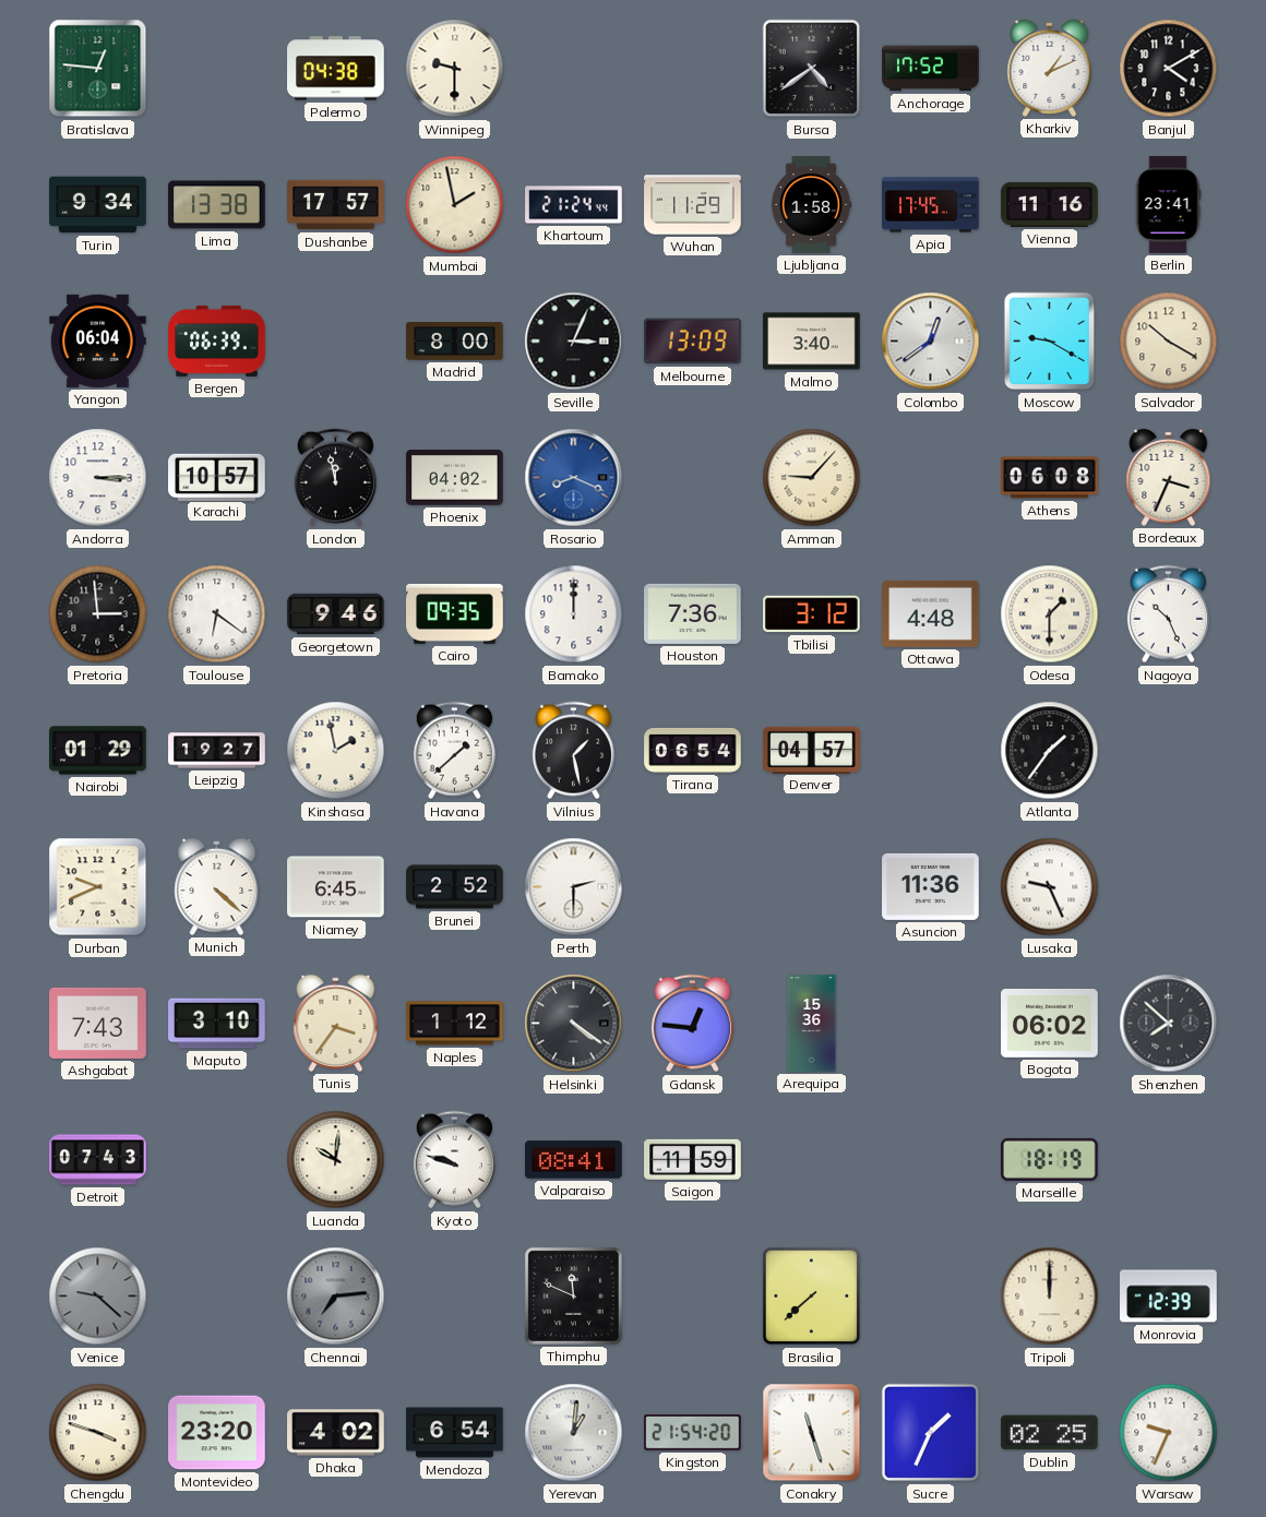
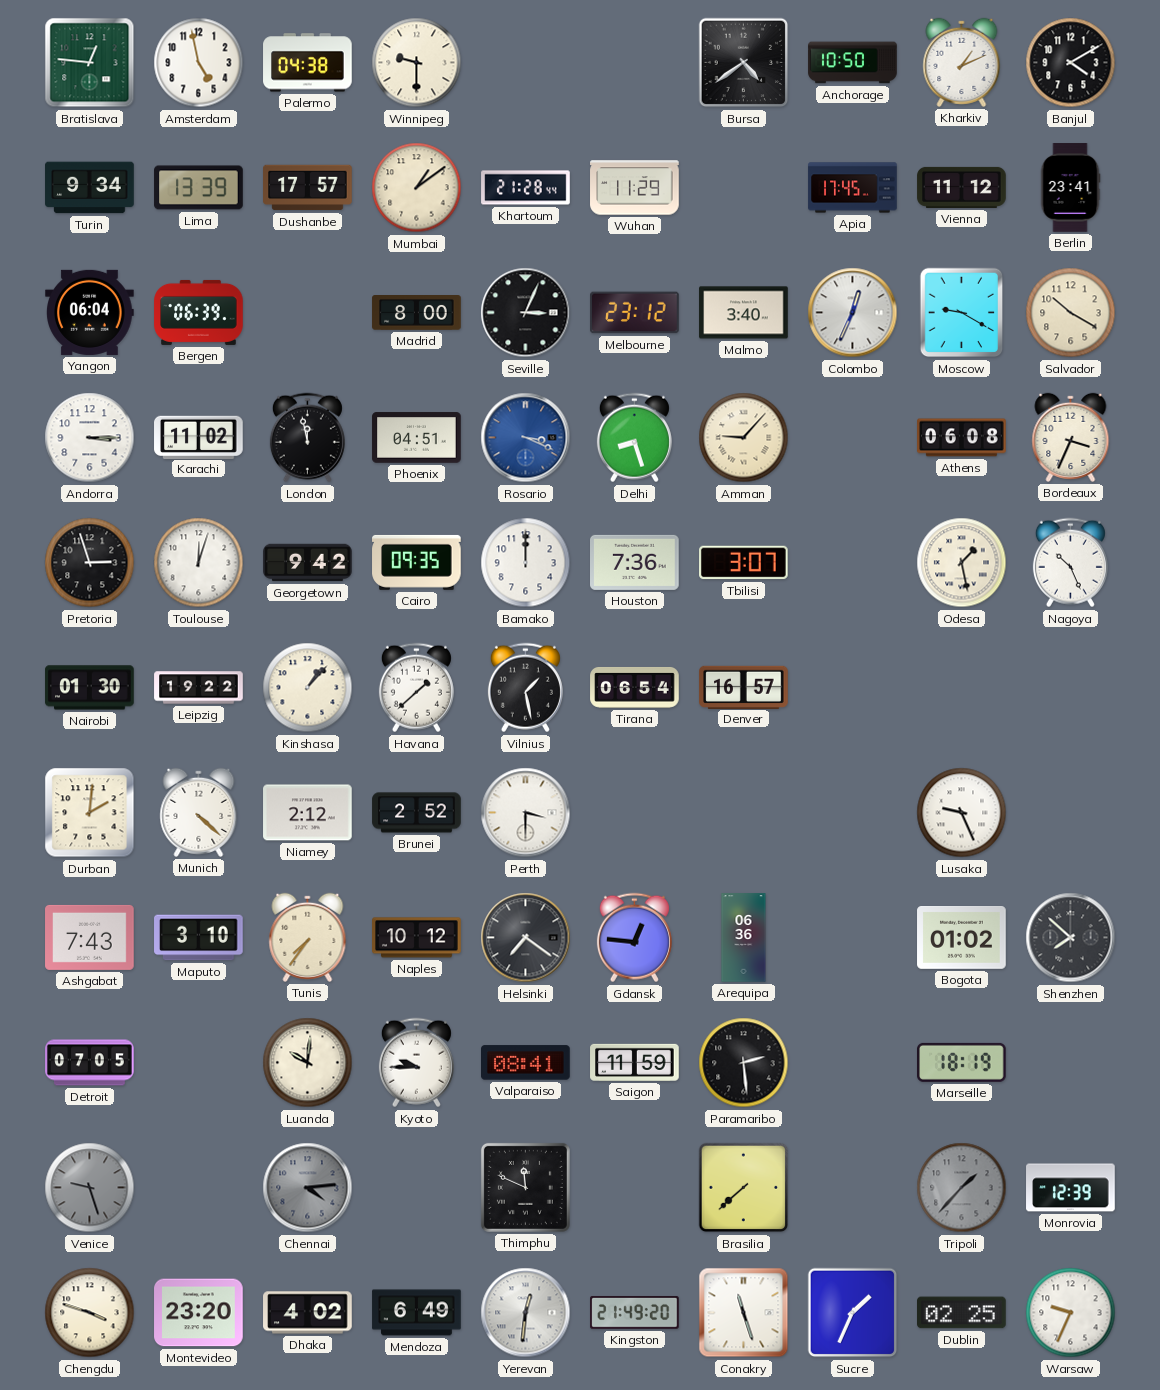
Amsterdam: none -> 4:58
Anchorage: 17:52 -> 10:50
Lima: 13:38 -> 13:39
Mumbai: 1:58 -> 1:09
Khartoum: 21:24 -> 21:28
Ljubljana: 1:58 -> none
Vienna: 11:16 -> 11:12
Melbourne: 13:09 -> 23:12
Colombo: 12:39 -> 12:34
Karachi: 10:57 -> 11:02
Phoenix: 04:02 -> 04:51
Rosario: 8:19 -> 3:19
Delhi: none -> 8:27
Pretoria: 2:59 -> 2:57
Toulouse: 6:21 -> 12:03
Georgetown: 9:46 -> 9:42
Tbilisi: 3:12 -> 3:07
Ottawa: 4:48 -> none
Odesa: 1:30 -> 1:28
Nairobi: 01:29 -> 01:30
Leipzig: 19:27 -> 19:22
Kinshasa: 1:58 -> 1:07
Denver: 04:57 -> 16:57
Atlanta: 1:36 -> none
Durban: 9:41 -> 2:01
Niamey: 6:45 -> 2:12
Perth: 2:30 -> 3:30
Asuncion: 11:36 -> none
Tunis: 3:36 -> 7:36
Naples: 1:12 -> 10:12
Helsinki: 4:21 -> 7:21
Arequipa: 15:36 -> 06:36
Bogota: 06:02 -> 01:02
Detroit: 07:43 -> 07:05
Kyoto: 9:48 -> 9:45
Paramaribo: none -> 2:29
Venice: 9:22 -> 9:27
Chennai: 7:14 -> 4:14
Tripoli: 12:00 -> 1:37
Tripoli dial: cream -> grey
Mendoza: 6:54 -> 6:49
Yerevan: 1:01 -> 12:31
Kingston: 21:54 -> 21:49
